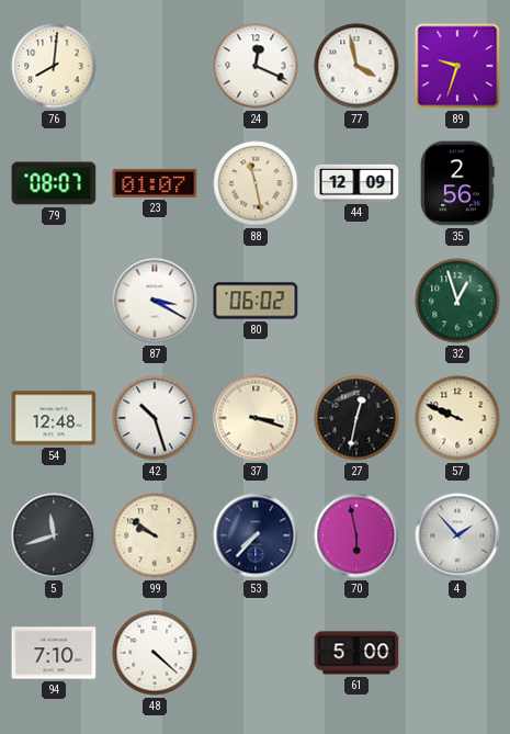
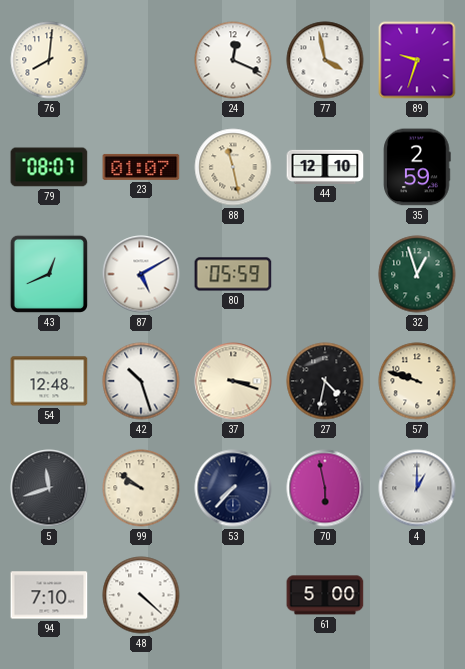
44: 12:09 -> 12:10
35: 2:56 -> 2:59
43: none -> 12:41
87: 3:20 -> 5:10
80: 06:02 -> 05:59
27: 12:32 -> 4:32
57: 9:49 -> 9:48
4: 1:53 -> 1:00
